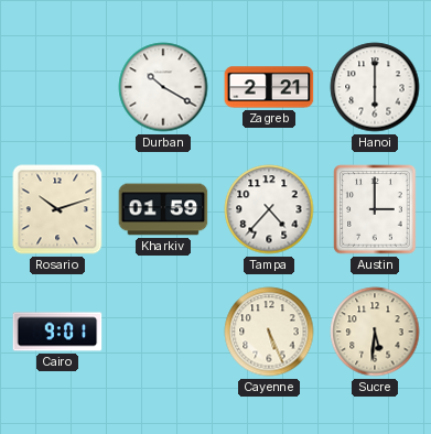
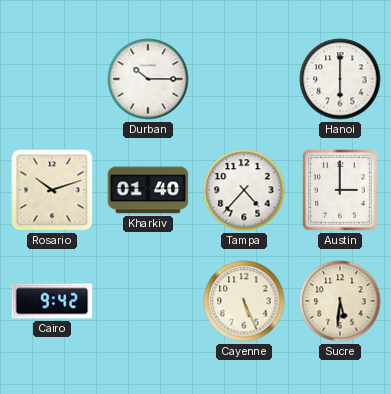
Durban: 10:20 -> 10:15
Zagreb: 2:21 -> none
Kharkiv: 01:59 -> 01:40
Cairo: 9:01 -> 9:42
